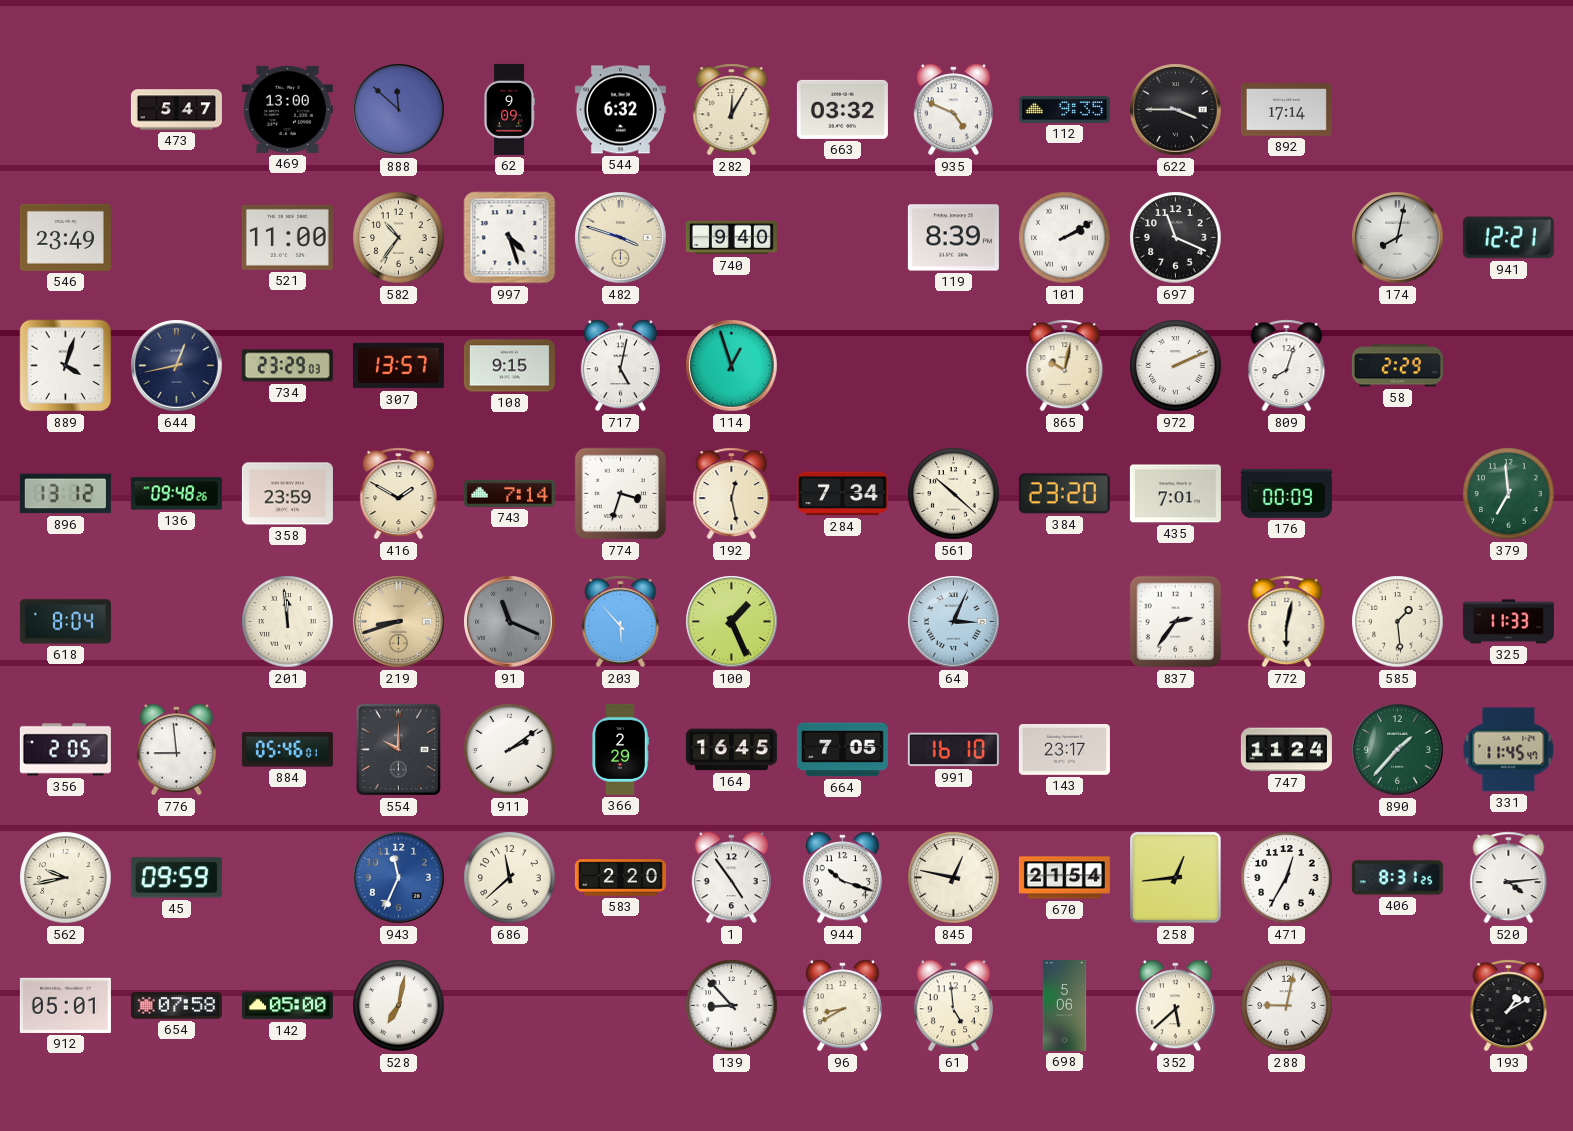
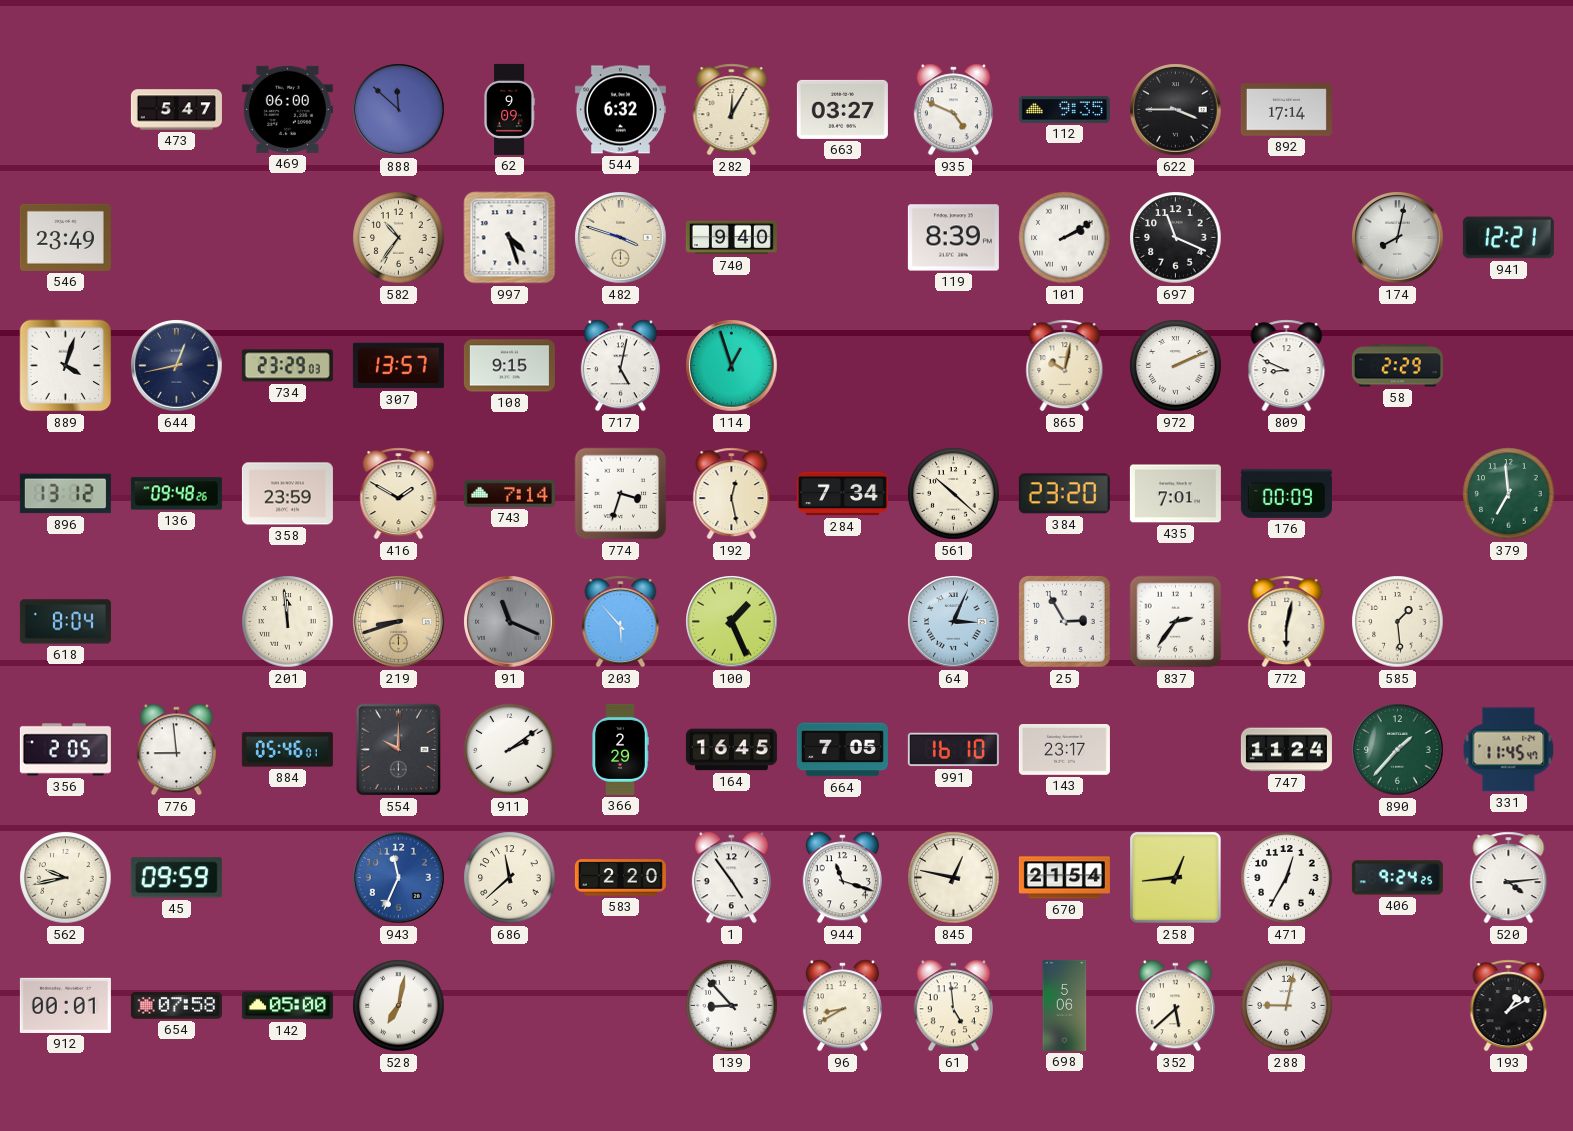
469: 13:00 -> 06:00
663: 03:32 -> 03:27
521: 11:00 -> none
809: 8:03 -> 8:49
25: none -> 2:55
325: 11:33 -> none
944: 10:18 -> 11:18
406: 8:31 -> 9:24
912: 05:01 -> 00:01
